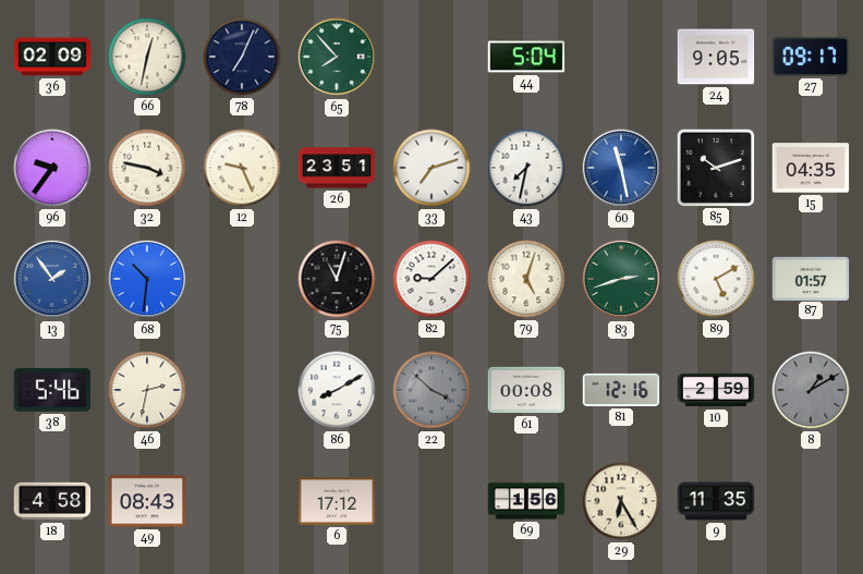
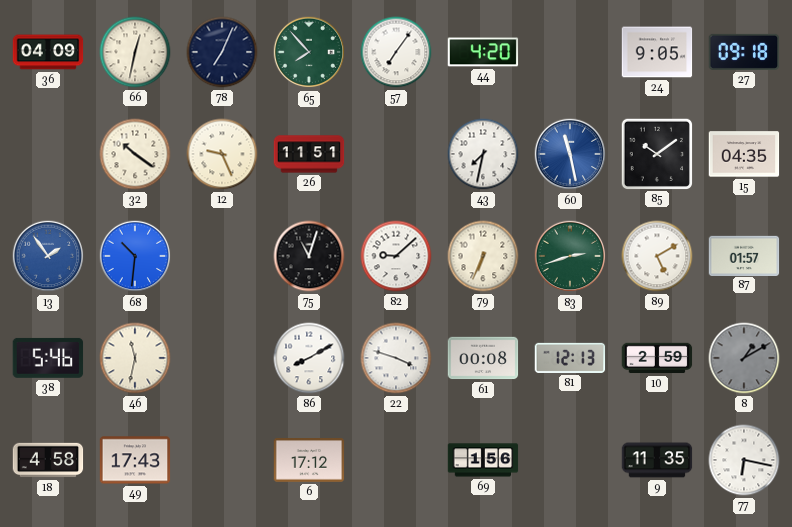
36: 02:09 -> 04:09
57: none -> 7:06
44: 5:04 -> 4:20
27: 09:17 -> 09:18
96: 9:36 -> none
32: 3:47 -> 10:21
26: 23:51 -> 11:51
33: 7:12 -> none
85: 10:12 -> 10:09
79: 5:03 -> 6:34
46: 2:32 -> 11:32
22: 3:52 -> 3:48
22 dial: grey -> white
81: 12:16 -> 12:13
49: 08:43 -> 17:43
29: 6:25 -> none
77: none -> 6:17
